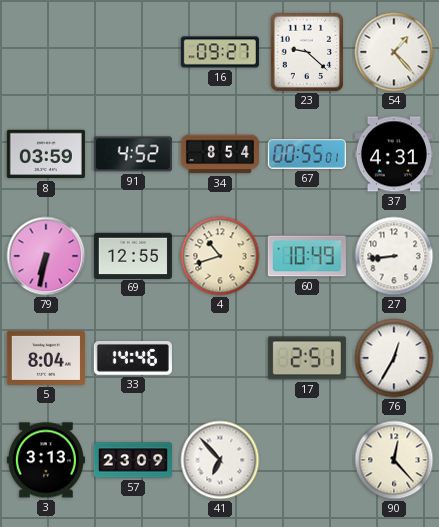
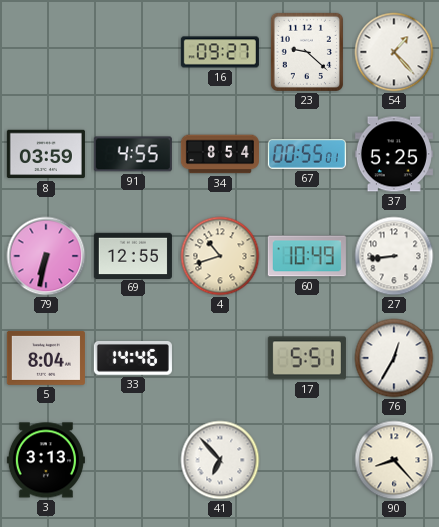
91: 4:52 -> 4:55
37: 4:31 -> 5:25
17: 2:51 -> 5:51
57: 23:09 -> none
90: 12:23 -> 8:23
